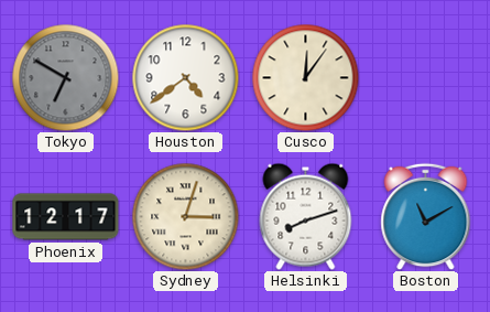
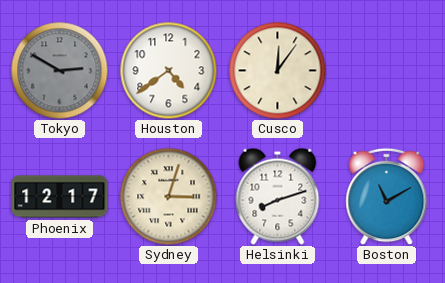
Tokyo: 6:50 -> 2:50
